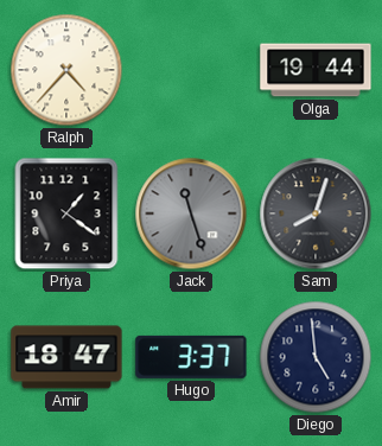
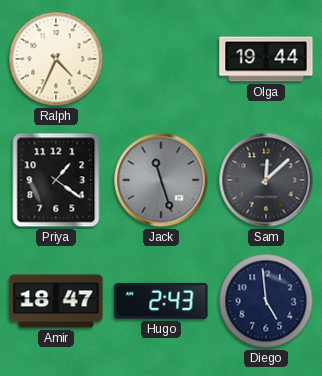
Ralph: 4:37 -> 4:34
Sam: 8:03 -> 12:08
Hugo: 3:37 -> 2:43
